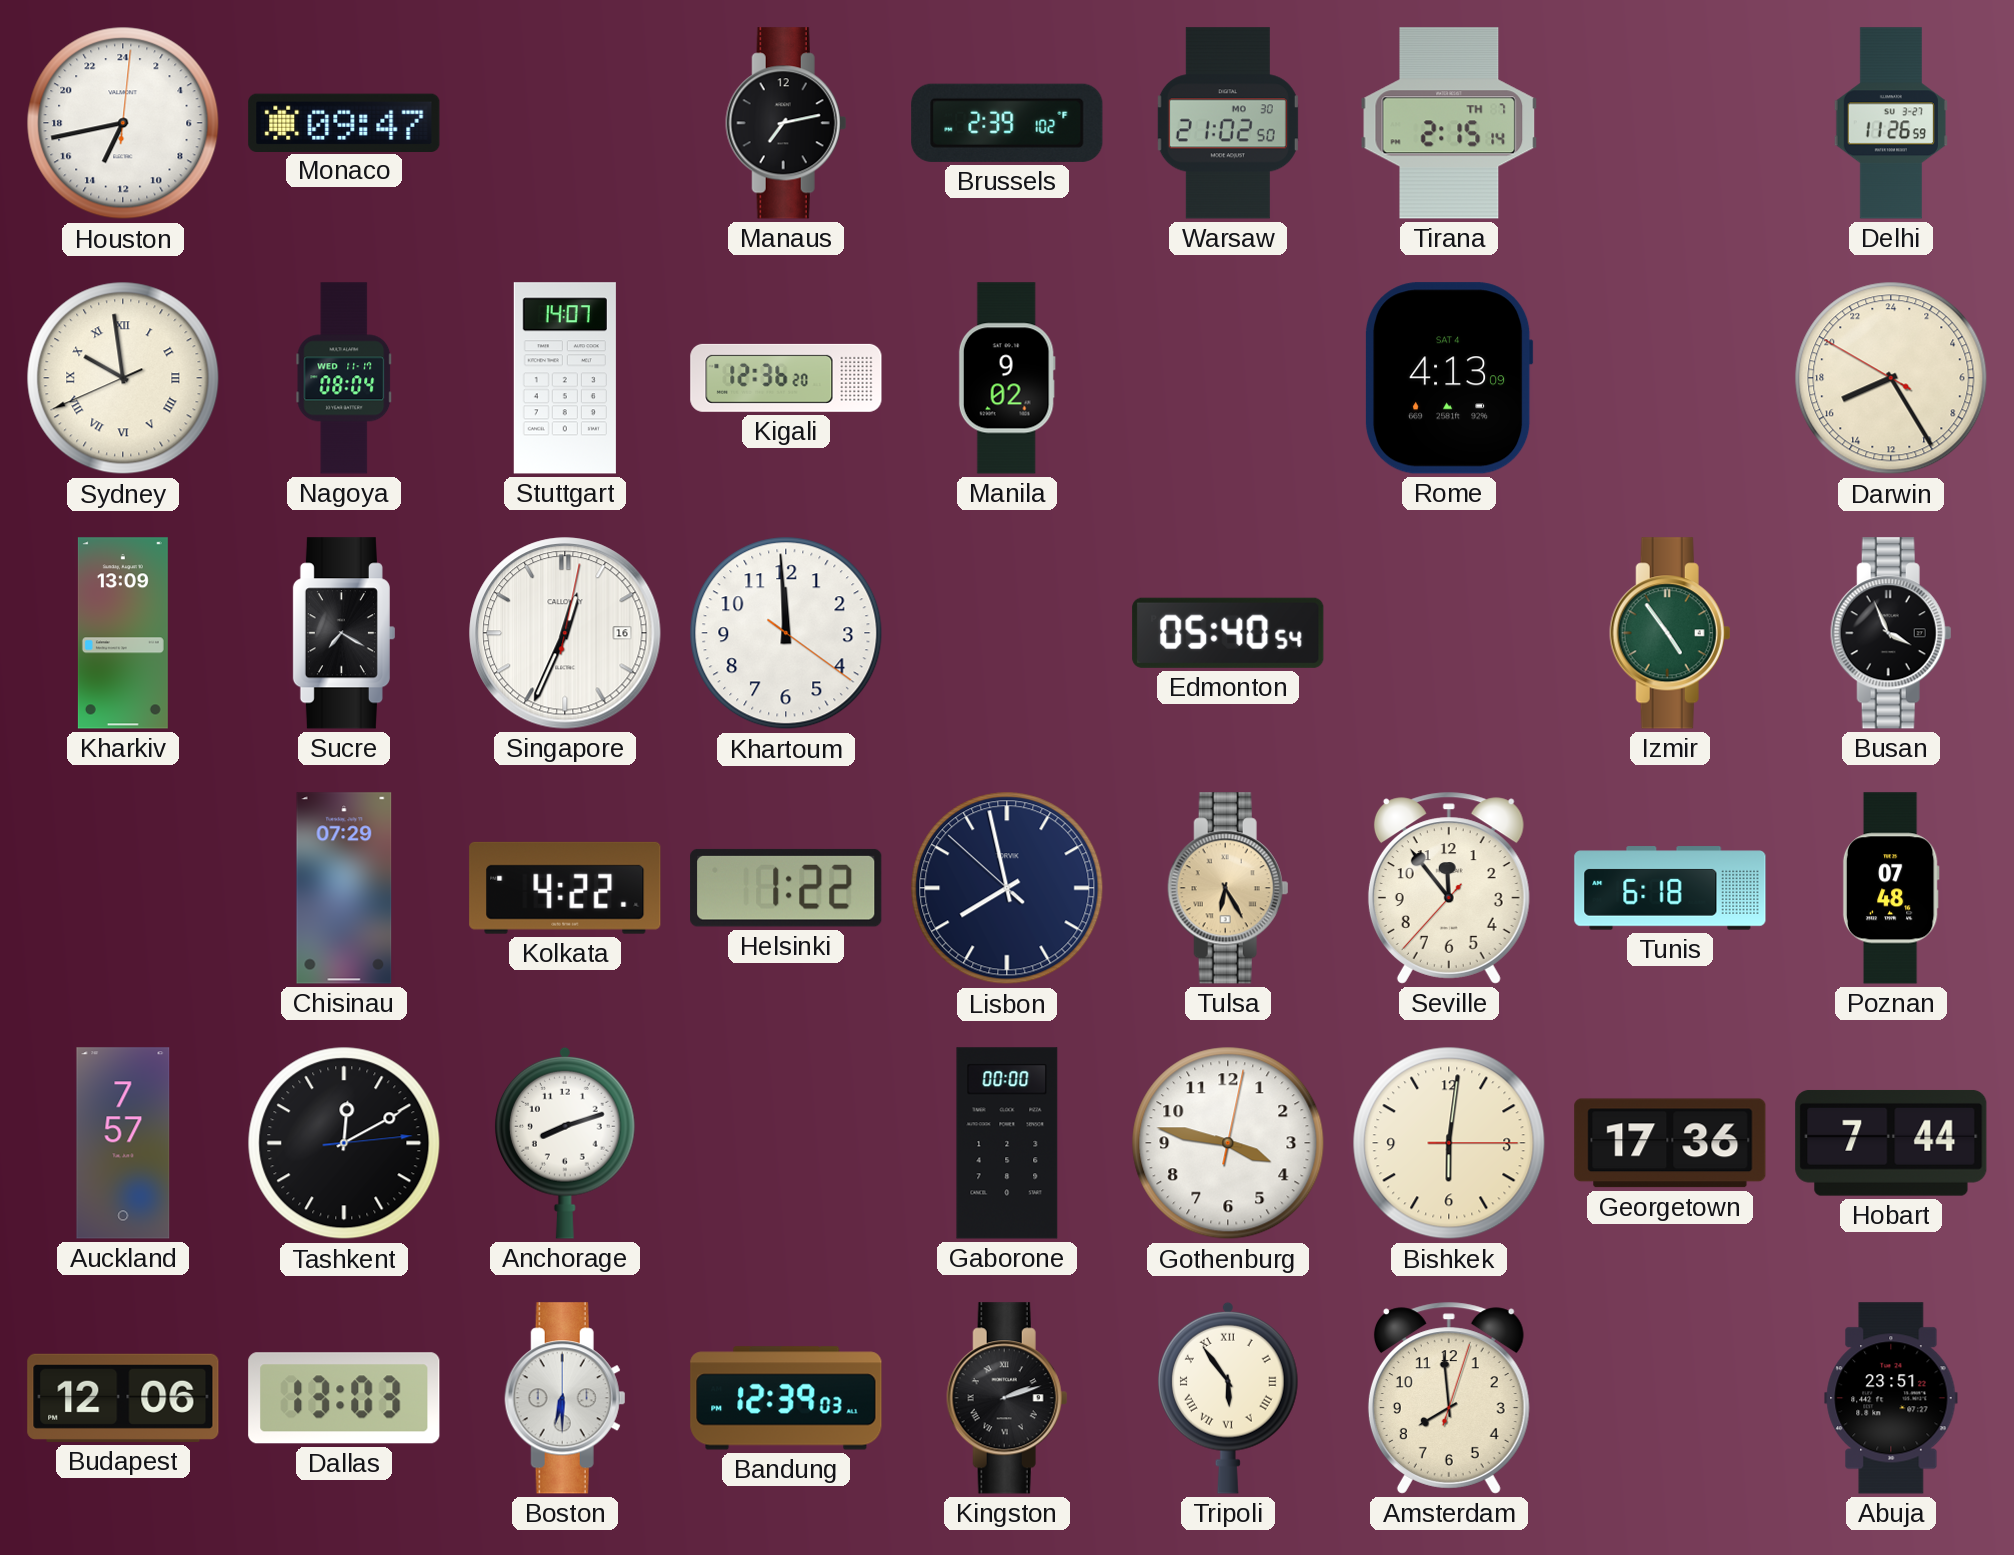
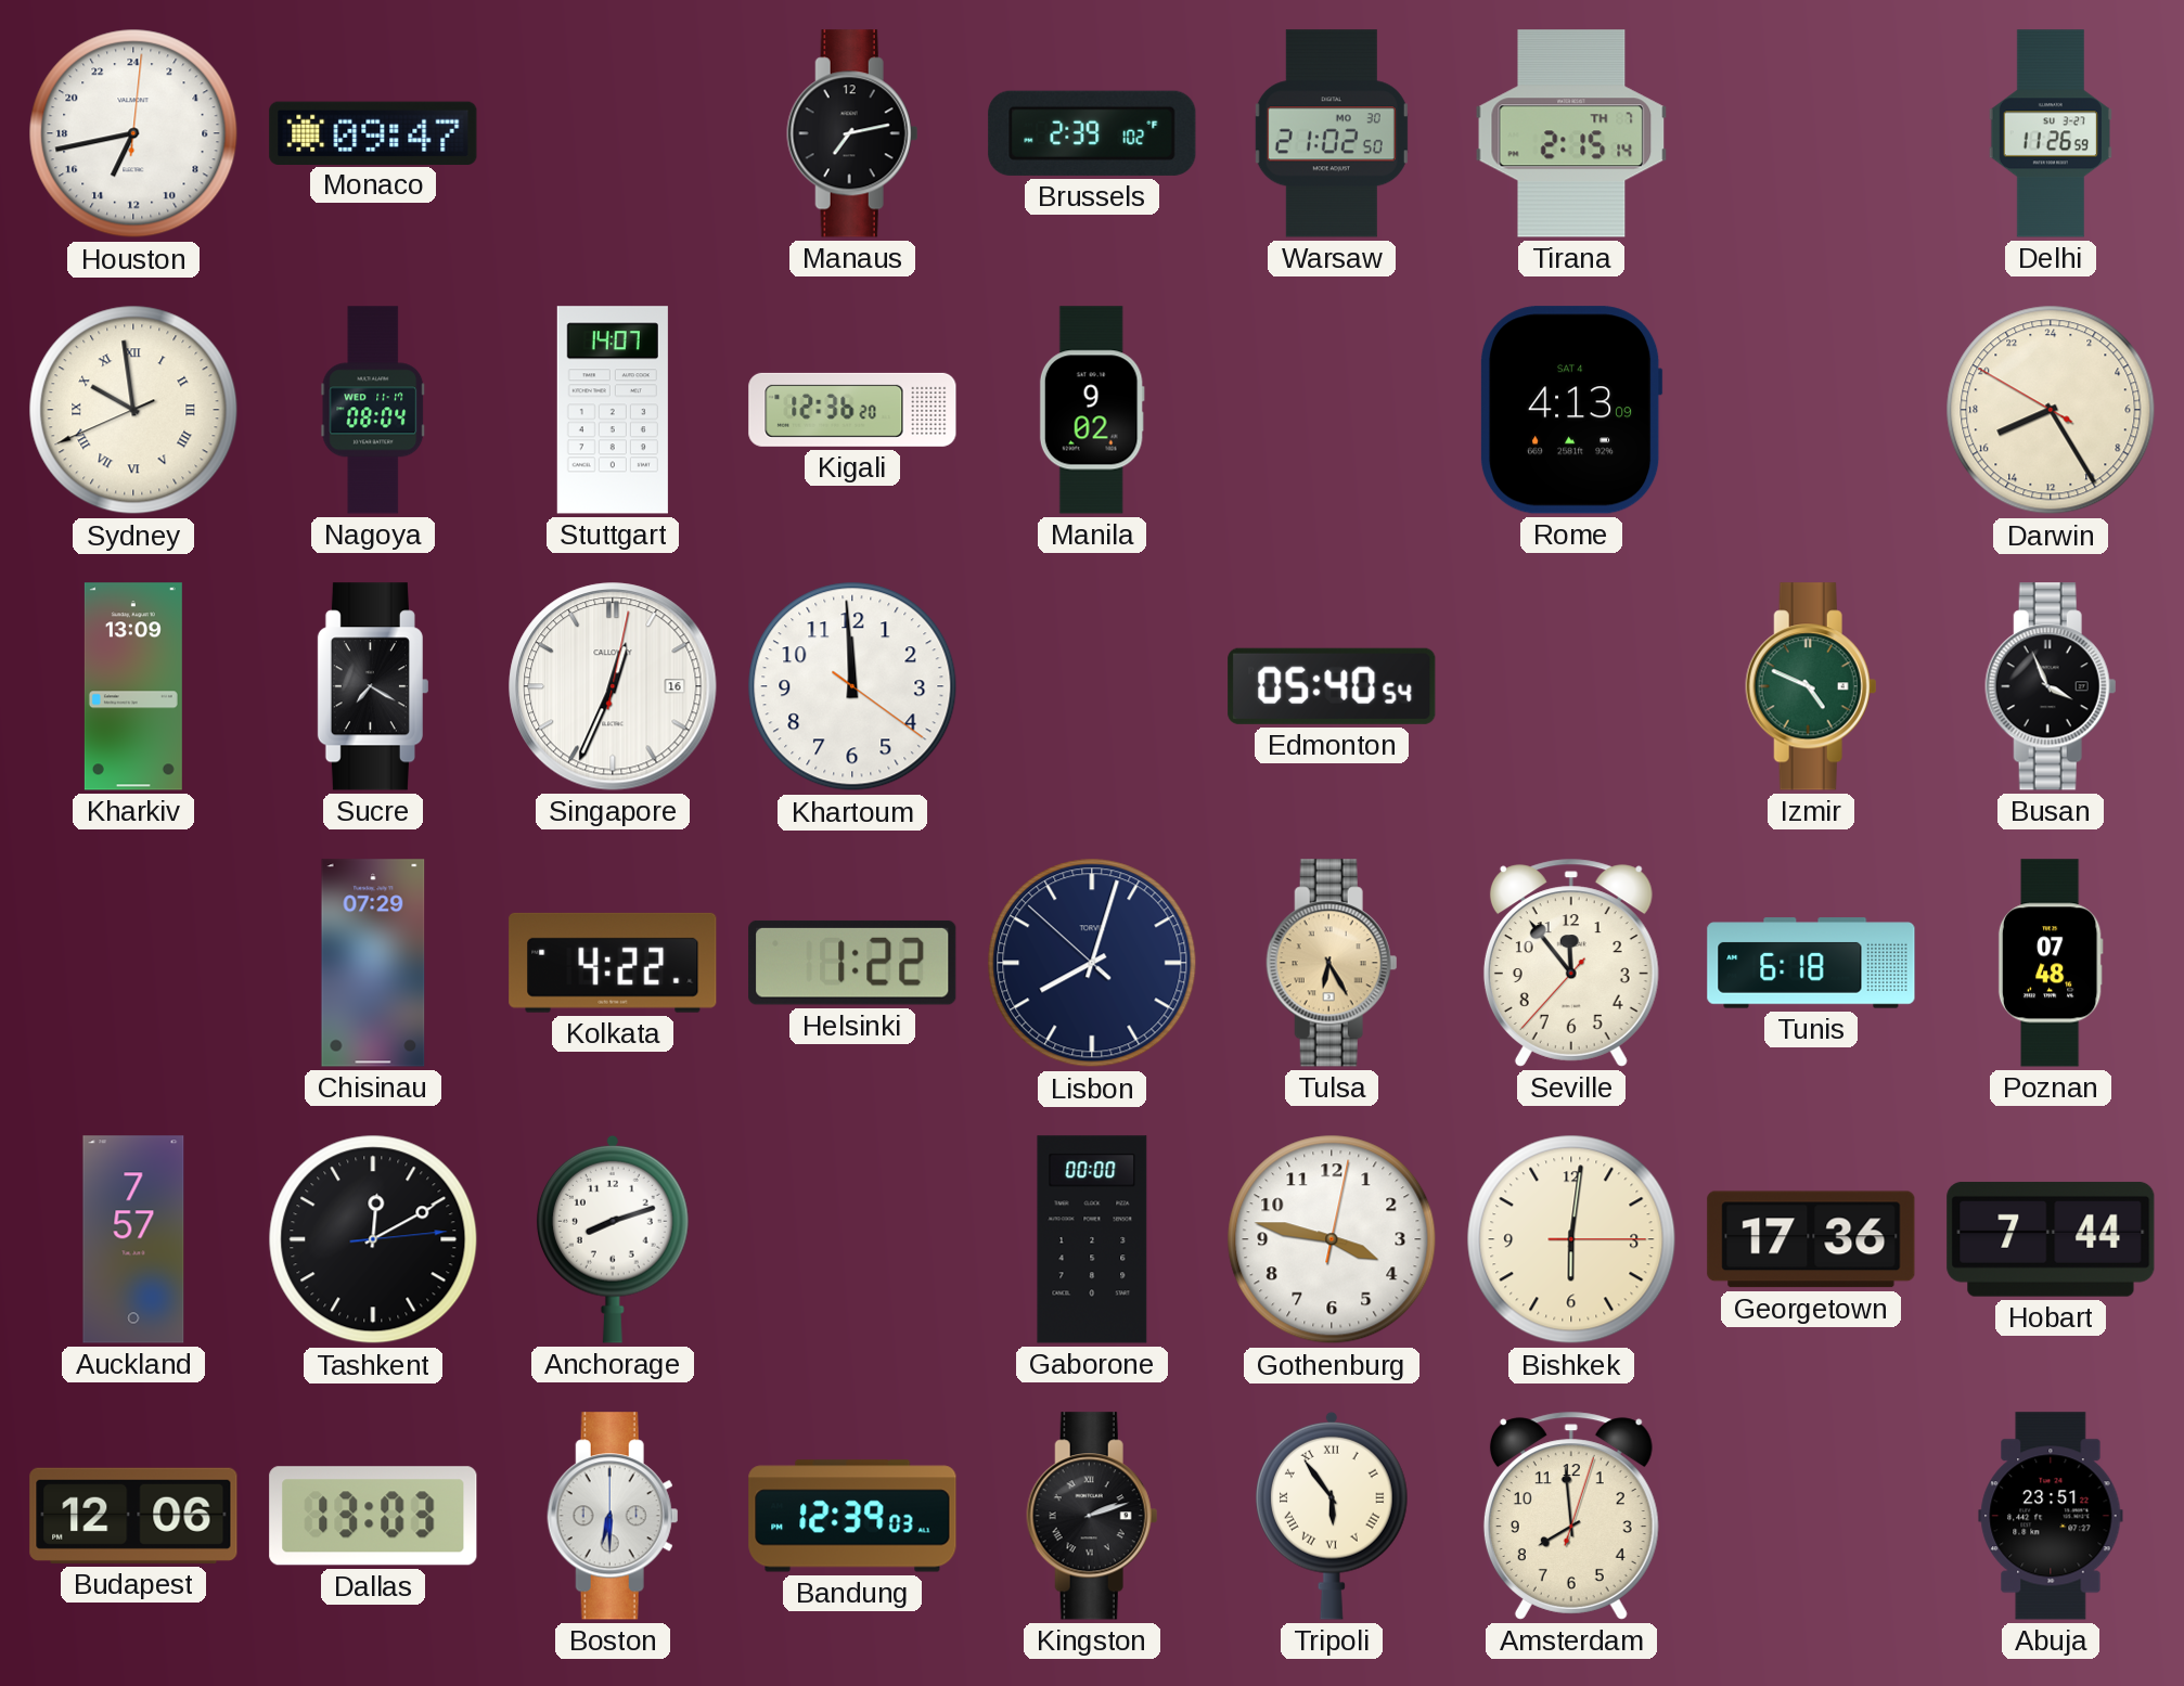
Izmir: 4:54 -> 4:49
Lisbon: 7:57 -> 8:02
